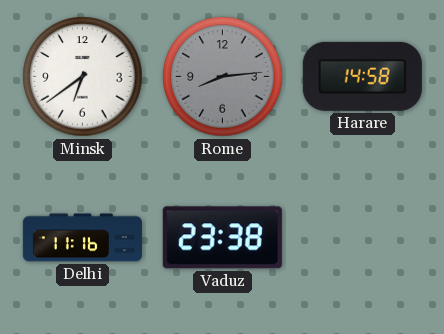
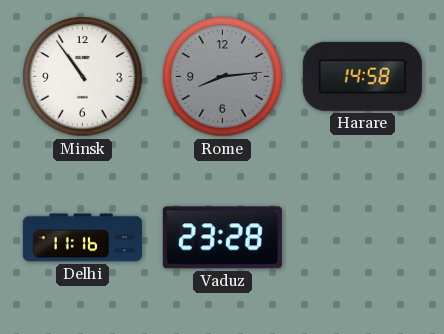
Minsk: 6:39 -> 10:54
Vaduz: 23:38 -> 23:28
